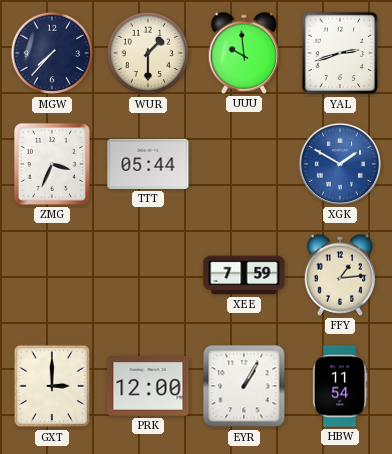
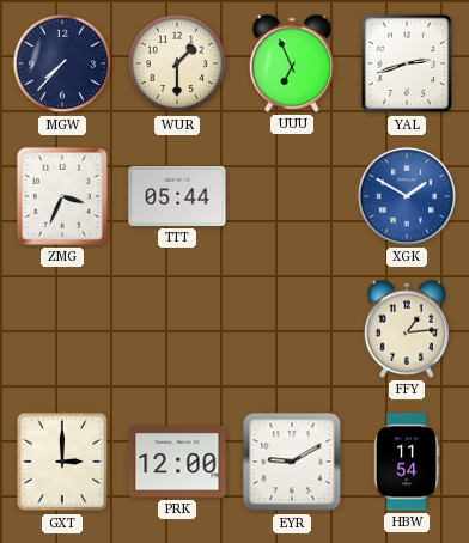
UUU: 9:59 -> 6:56
XEE: 7:59 -> none
EYR: 1:05 -> 9:10
